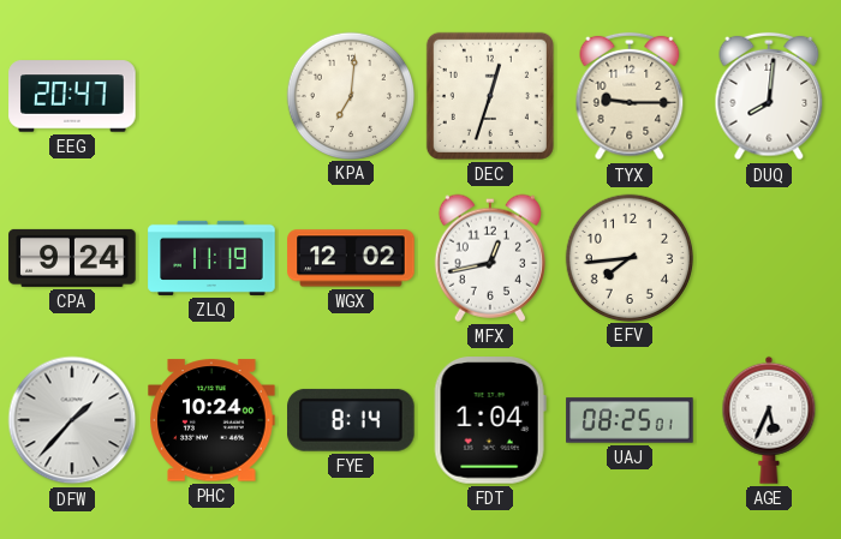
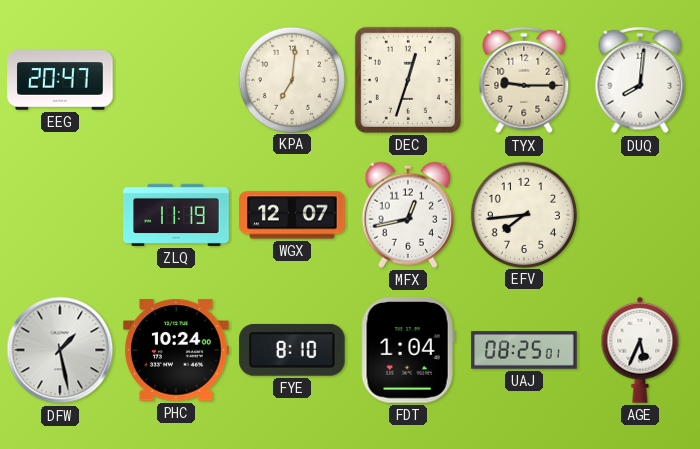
CPA: 9:24 -> none
WGX: 12:02 -> 12:07
DFW: 1:37 -> 1:28
FYE: 8:14 -> 8:10
